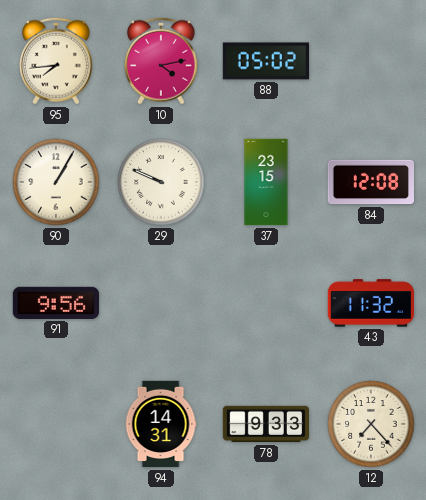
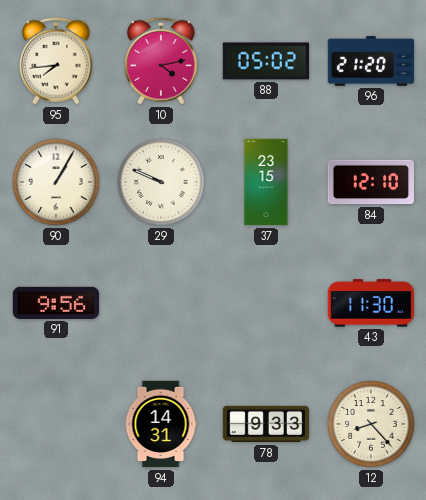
96: none -> 21:20
84: 12:08 -> 12:10
43: 11:32 -> 11:30
12: 7:23 -> 8:23
